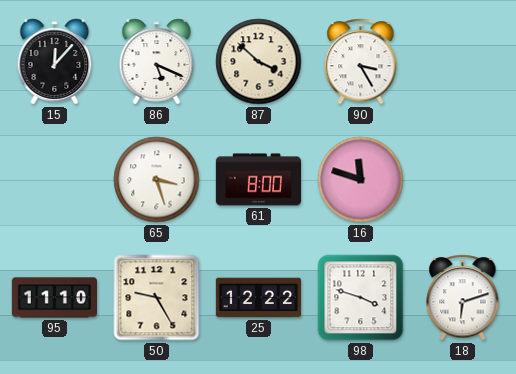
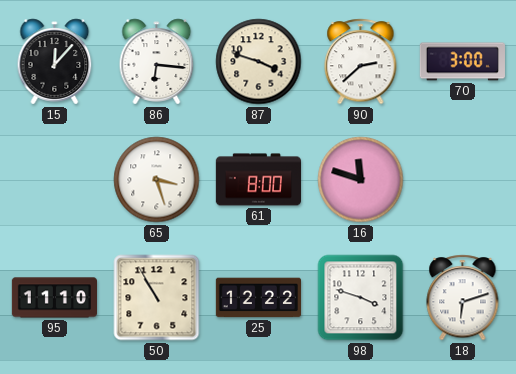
86: 5:19 -> 6:16
87: 3:52 -> 3:48
90: 3:25 -> 2:38
70: none -> 3:00
50: 9:25 -> 10:55
